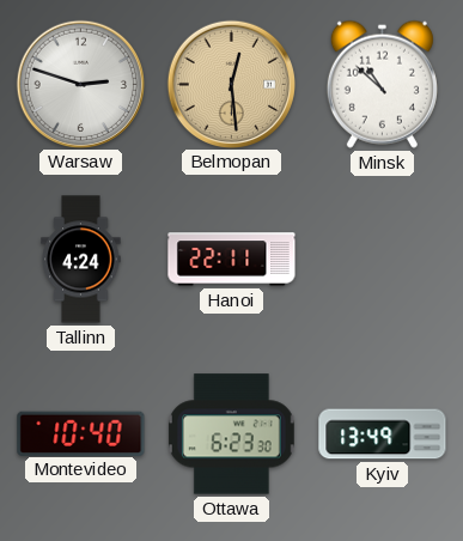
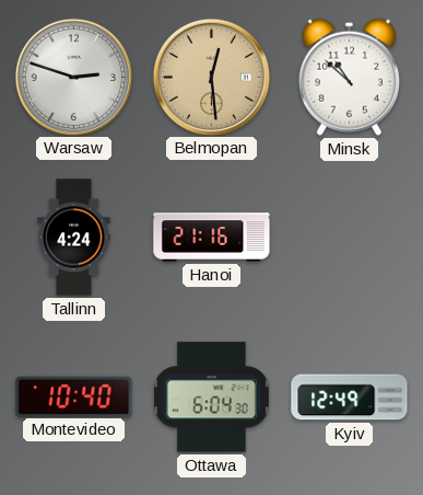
Hanoi: 22:11 -> 21:16
Ottawa: 6:23 -> 6:04
Kyiv: 13:49 -> 12:49
